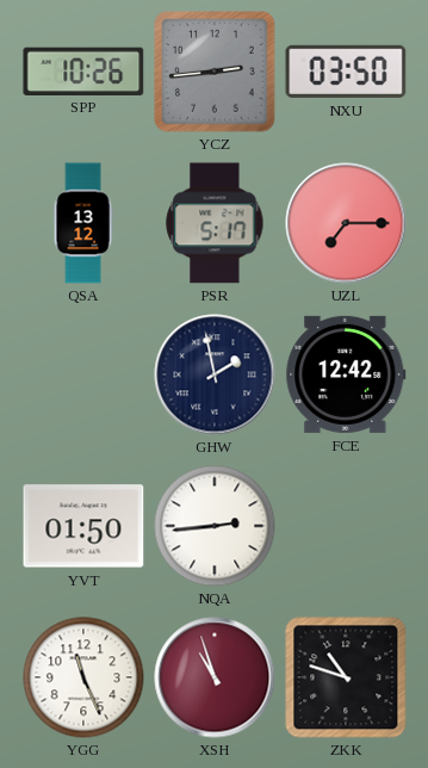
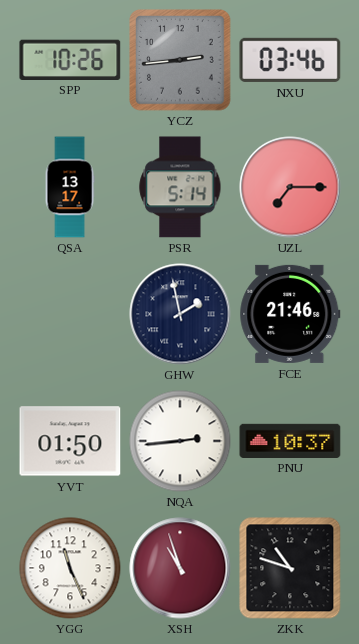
NXU: 03:50 -> 03:46
QSA: 13:12 -> 13:17
PSR: 5:17 -> 5:14
FCE: 12:42 -> 21:46
PNU: none -> 10:37
